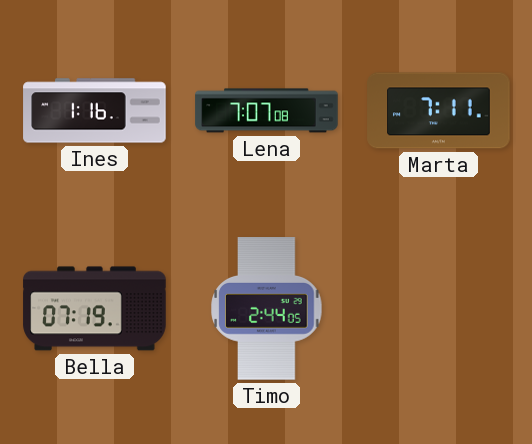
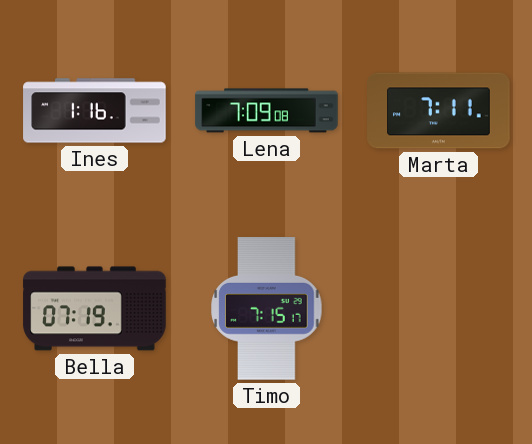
Lena: 7:07 -> 7:09
Timo: 2:44 -> 7:15
